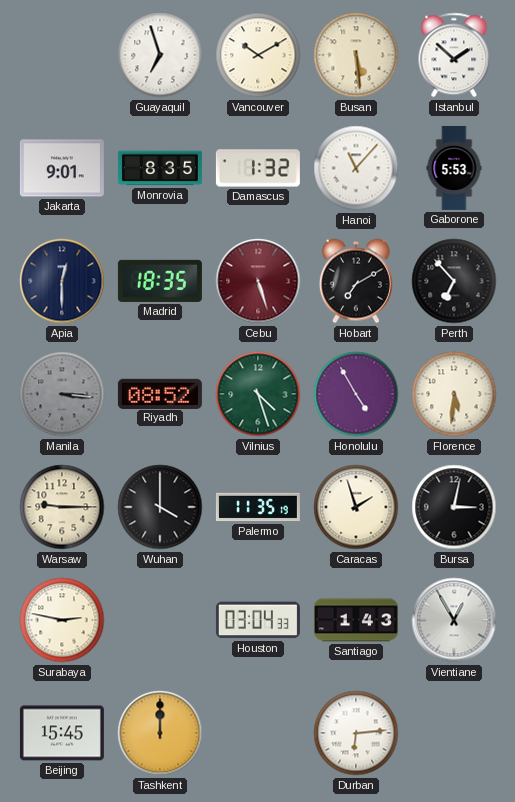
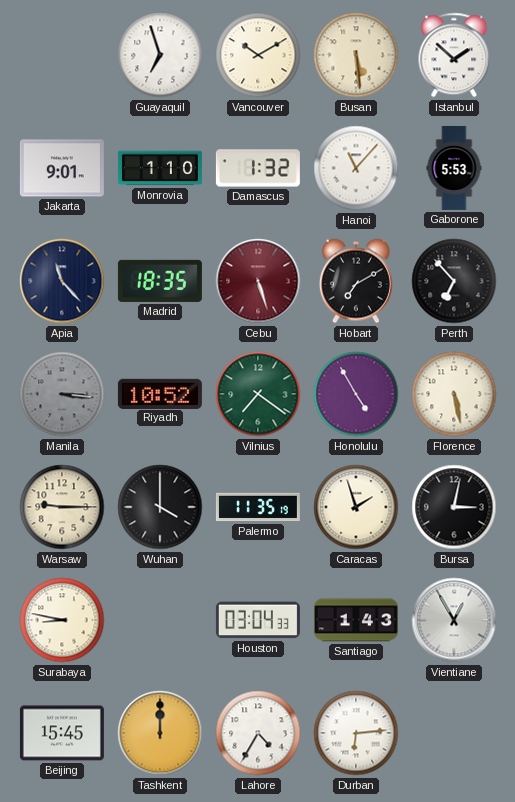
Monrovia: 8:35 -> 1:10
Apia: 12:30 -> 11:23
Riyadh: 08:52 -> 10:52
Vilnius: 4:27 -> 7:21
Florence: 5:31 -> 5:28
Surabaya: 2:47 -> 8:47
Lahore: none -> 4:35
